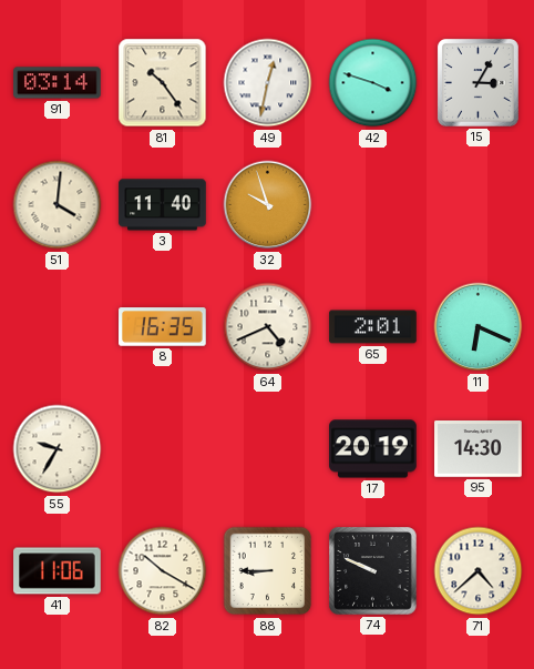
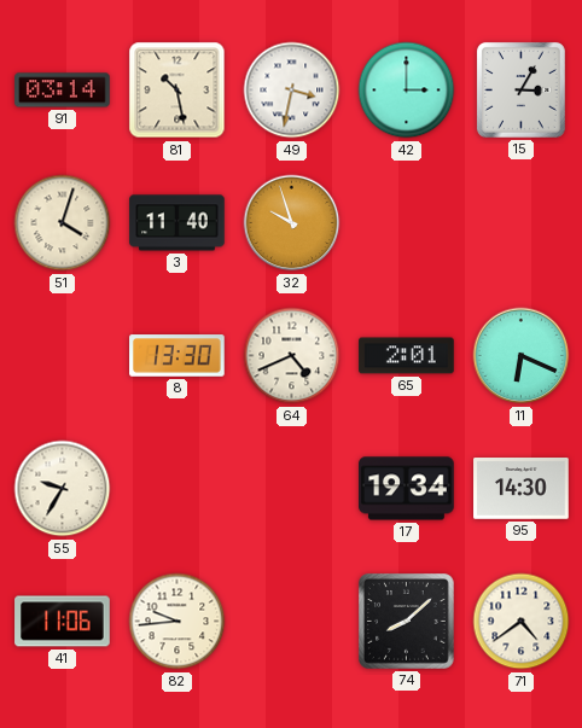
81: 10:24 -> 10:28
49: 12:32 -> 3:32
42: 3:48 -> 3:00
51: 4:01 -> 4:03
8: 16:35 -> 13:30
17: 20:19 -> 19:34
82: 10:20 -> 9:44
88: 8:45 -> none
74: 9:49 -> 8:08
71: 4:38 -> 4:39
